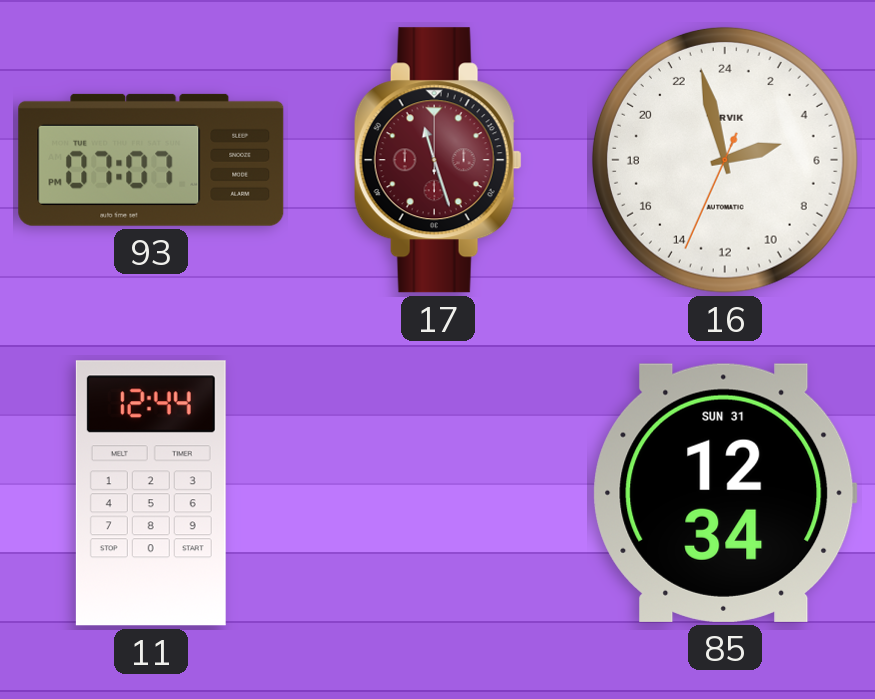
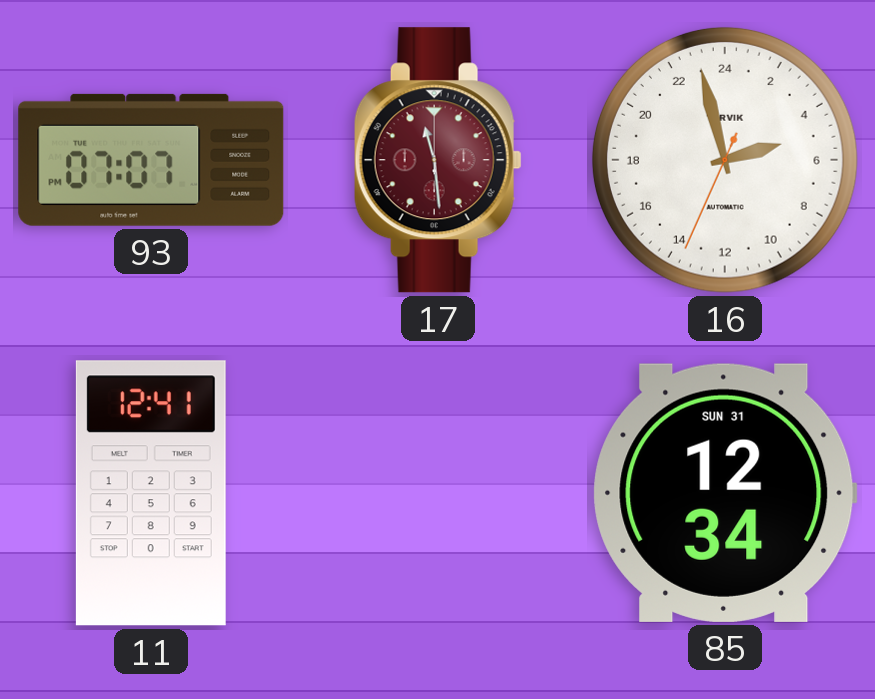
17: 11:27 -> 11:29
11: 12:44 -> 12:41
